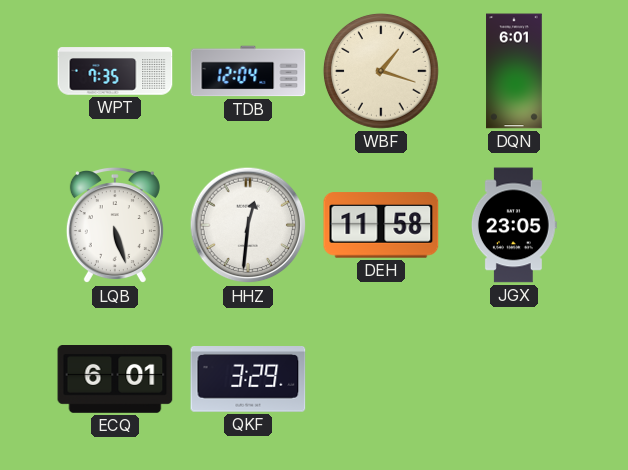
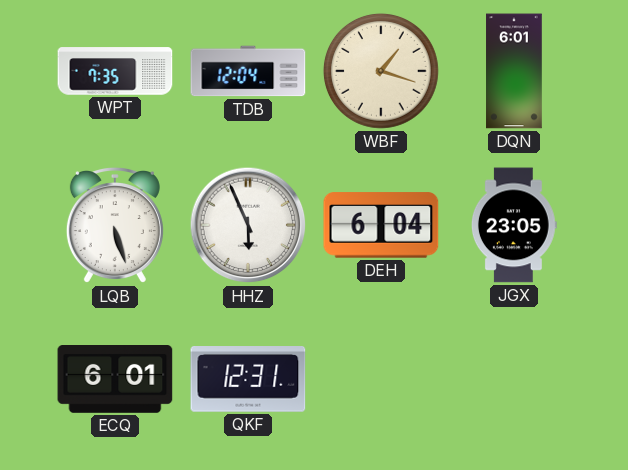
HHZ: 12:31 -> 5:56
DEH: 11:58 -> 6:04
QKF: 3:29 -> 12:31
